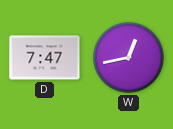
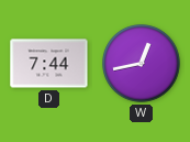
D: 7:47 -> 7:44
